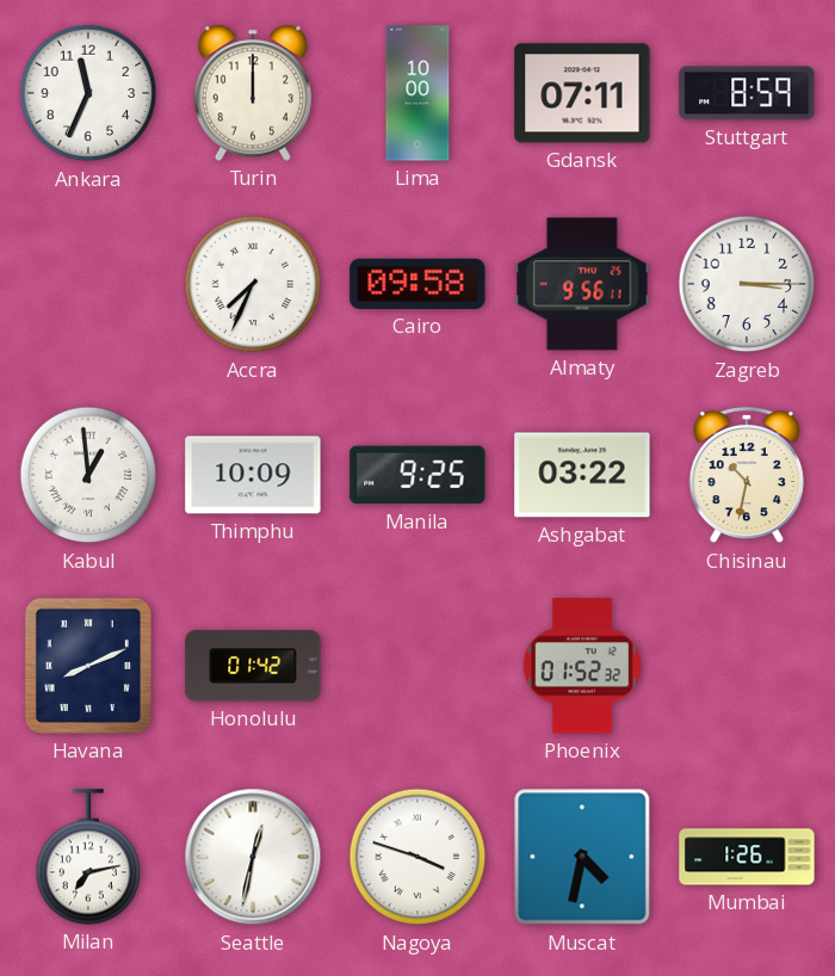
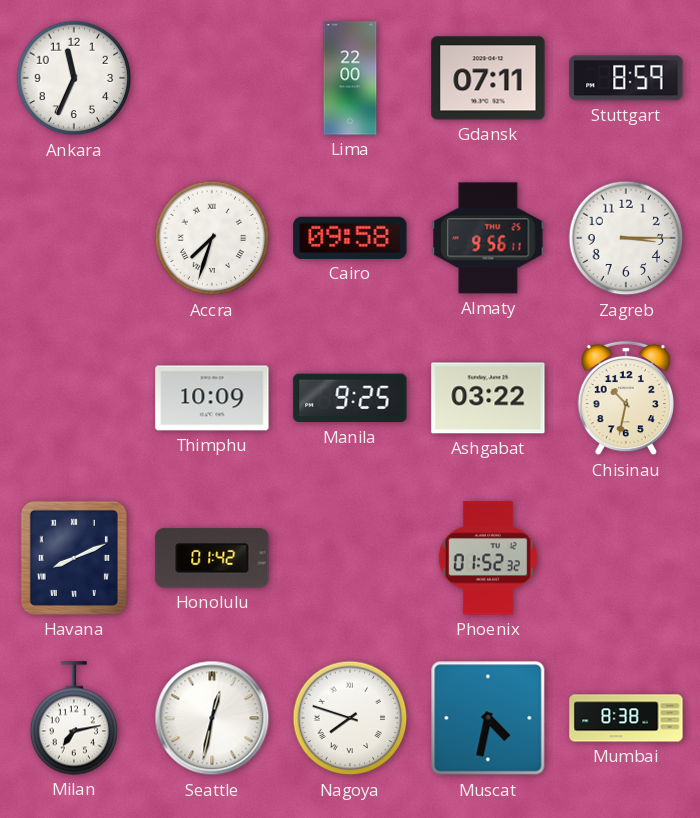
Turin: 12:00 -> none
Lima: 10:00 -> 22:00
Accra: 7:34 -> 7:33
Kabul: 12:59 -> none
Nagoya: 3:48 -> 7:48
Mumbai: 1:26 -> 8:38
